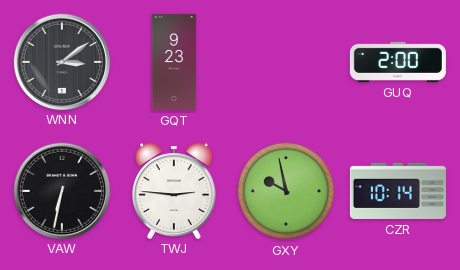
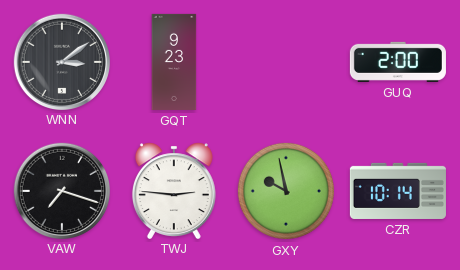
VAW: 6:32 -> 7:18
